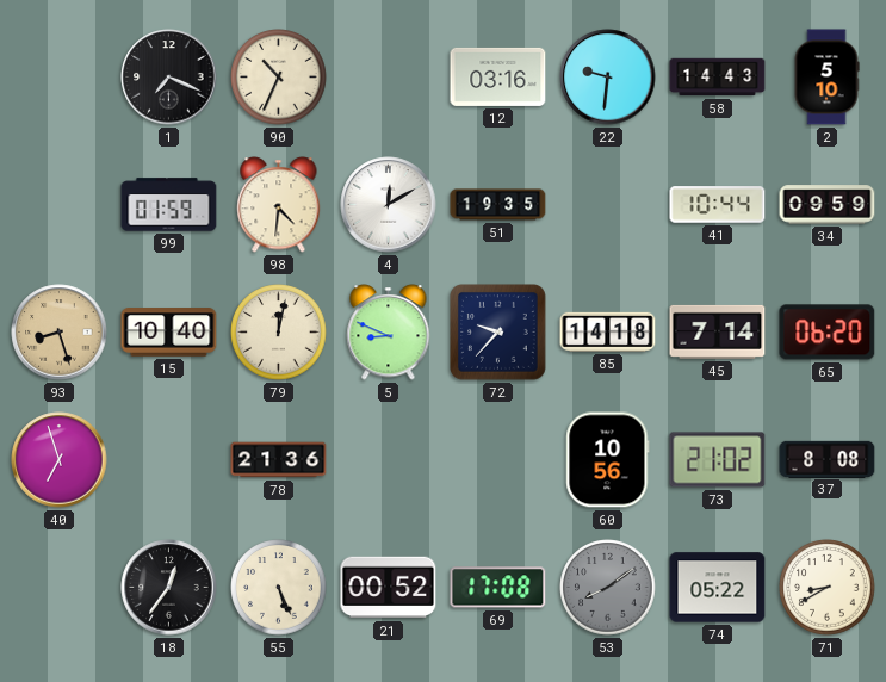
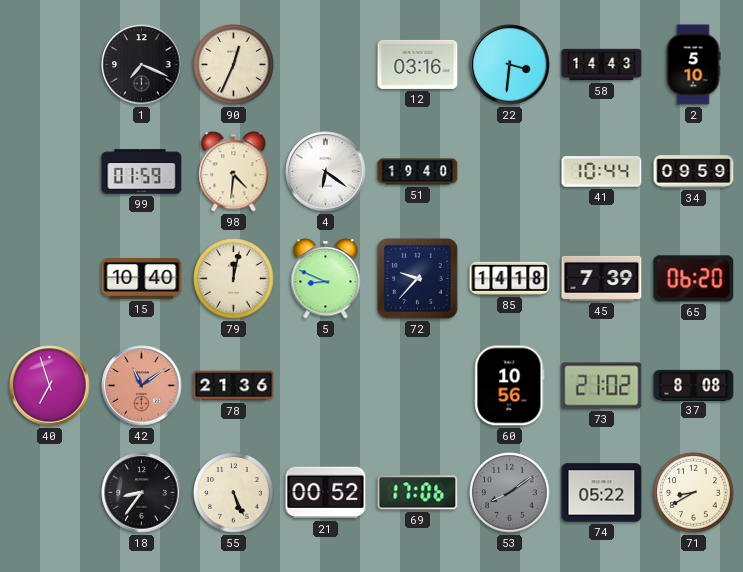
90: 10:34 -> 12:34
22: 9:31 -> 3:31
4: 12:10 -> 6:21
51: 19:35 -> 19:40
93: 8:27 -> none
45: 7:14 -> 7:39
42: none -> 11:09
18: 12:36 -> 8:36
69: 17:08 -> 17:06
